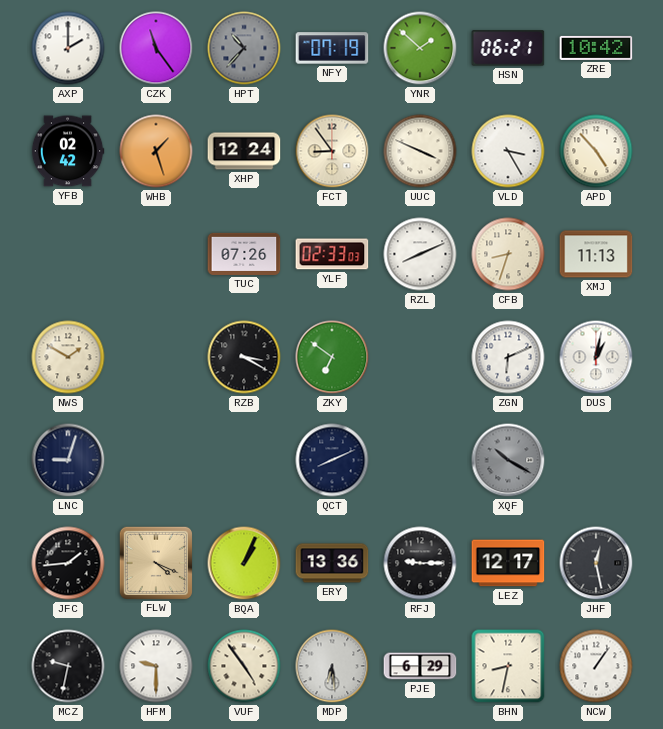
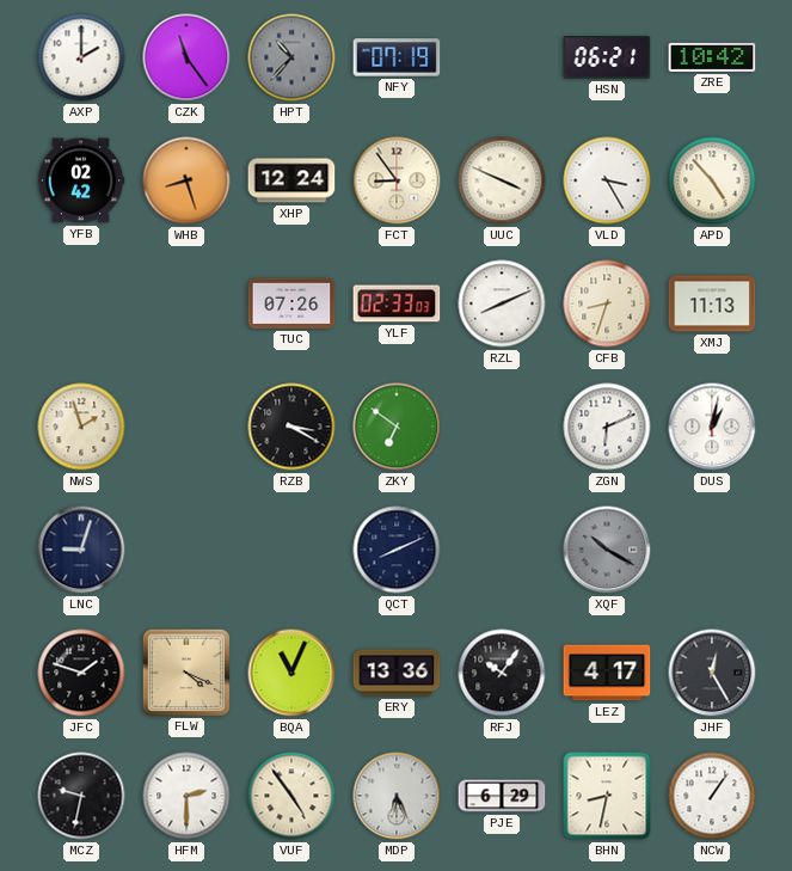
YNR: 1:52 -> none
WHB: 1:27 -> 8:27
NWS: 1:50 -> 1:57
JFC: 1:44 -> 1:48
BQA: 1:04 -> 11:04
RFJ: 9:15 -> 10:06
LEZ: 12:17 -> 4:17
JHF: 12:28 -> 12:25
HFM: 9:30 -> 2:30
MDP: 6:29 -> 6:26
